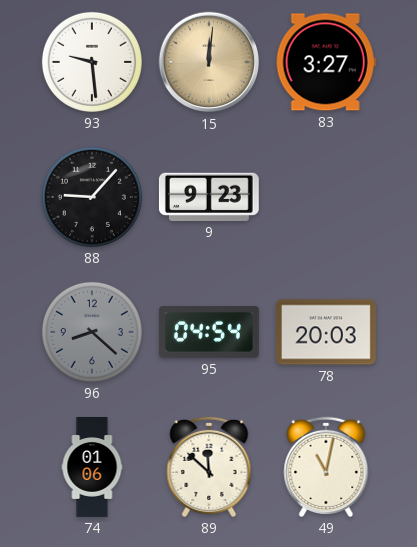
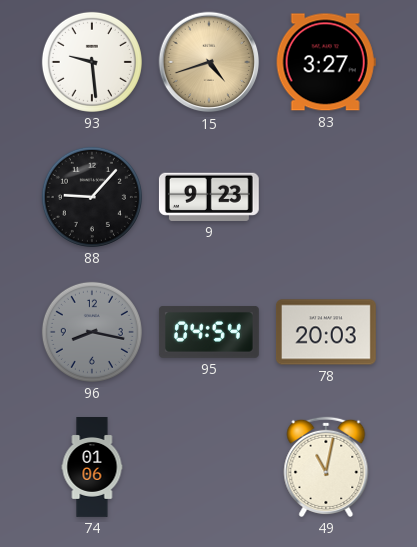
15: 12:01 -> 4:42
96: 8:22 -> 8:17
89: 11:52 -> none
